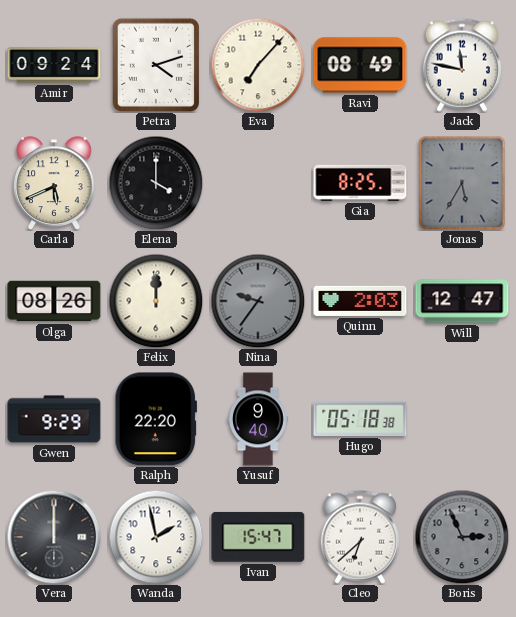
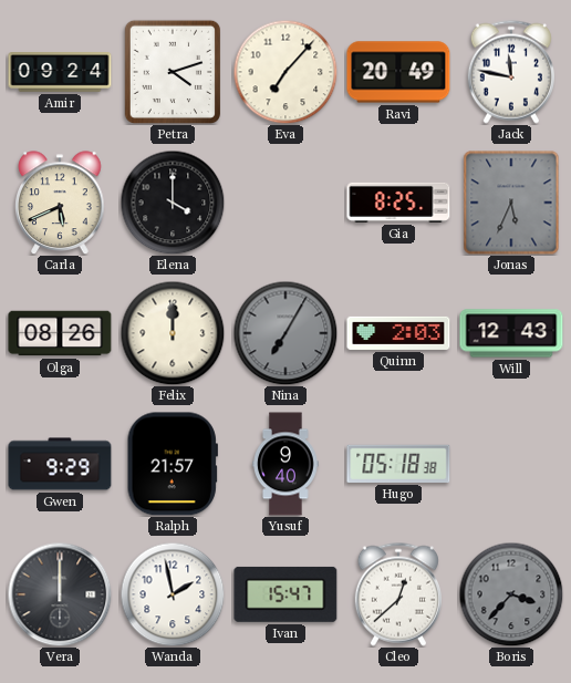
Ravi: 08:49 -> 20:49
Jonas: 5:35 -> 5:34
Nina: 9:36 -> 7:05
Will: 12:47 -> 12:43
Ralph: 22:20 -> 21:57
Cleo: 6:38 -> 12:38
Boris: 2:56 -> 3:37
